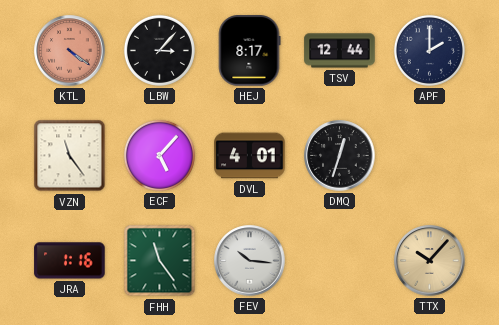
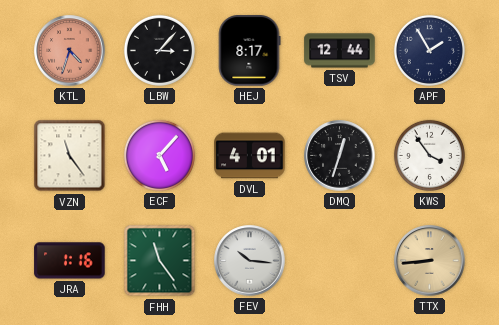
KTL: 4:21 -> 4:33
APF: 2:00 -> 1:55
KWS: none -> 3:54
TTX: 10:07 -> 8:44
